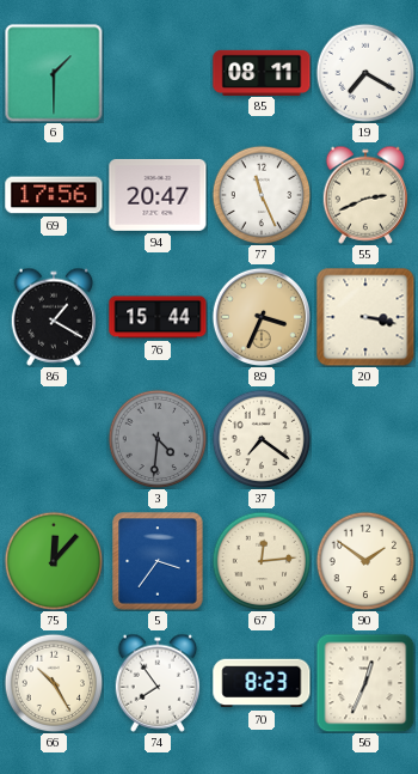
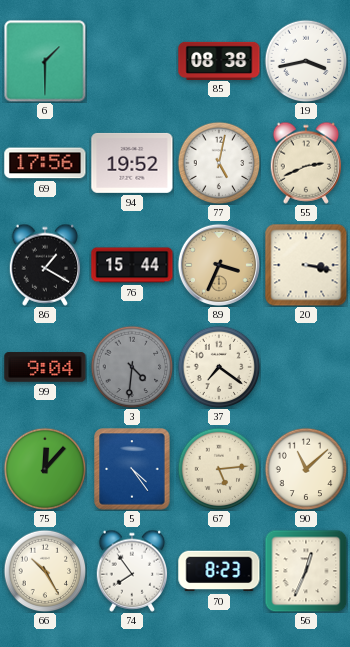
85: 08:11 -> 08:38
19: 7:20 -> 3:43
94: 20:47 -> 19:52
77: 11:26 -> 5:02
99: none -> 9:04
5: 3:36 -> 4:24
67: 12:14 -> 5:14
90: 1:51 -> 11:08
